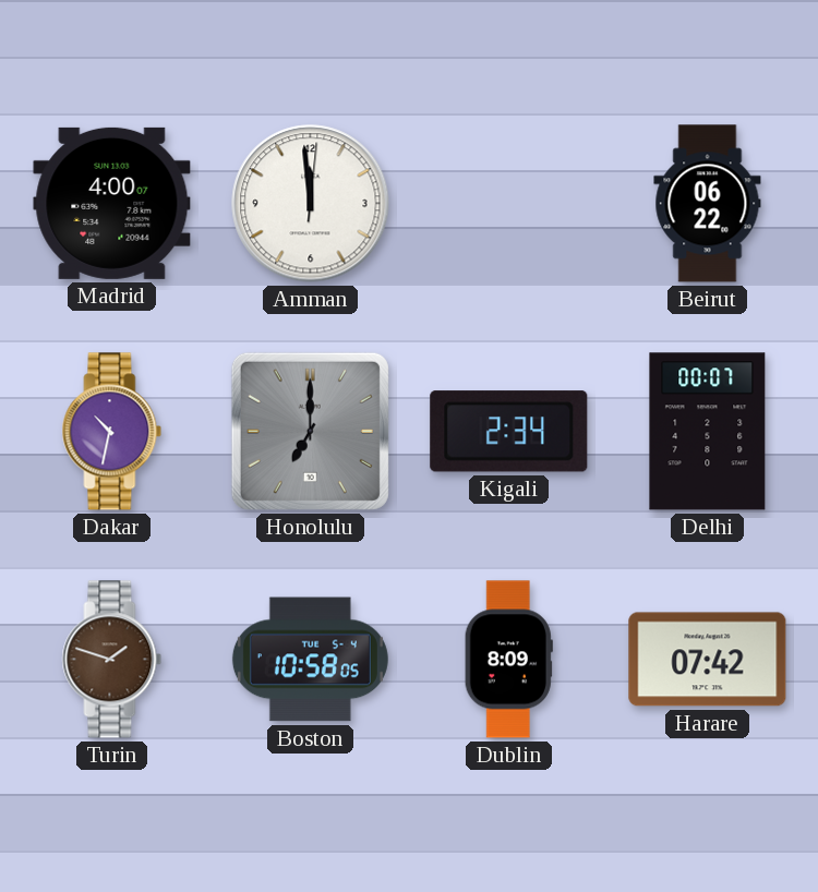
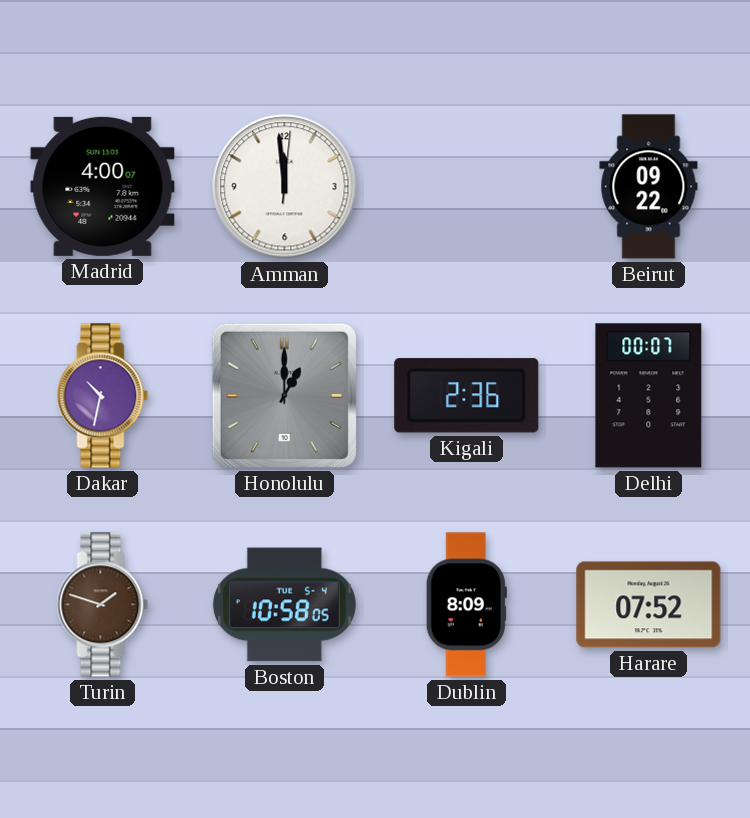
Beirut: 06:22 -> 09:22
Honolulu: 7:00 -> 1:00
Kigali: 2:34 -> 2:36
Harare: 07:42 -> 07:52
